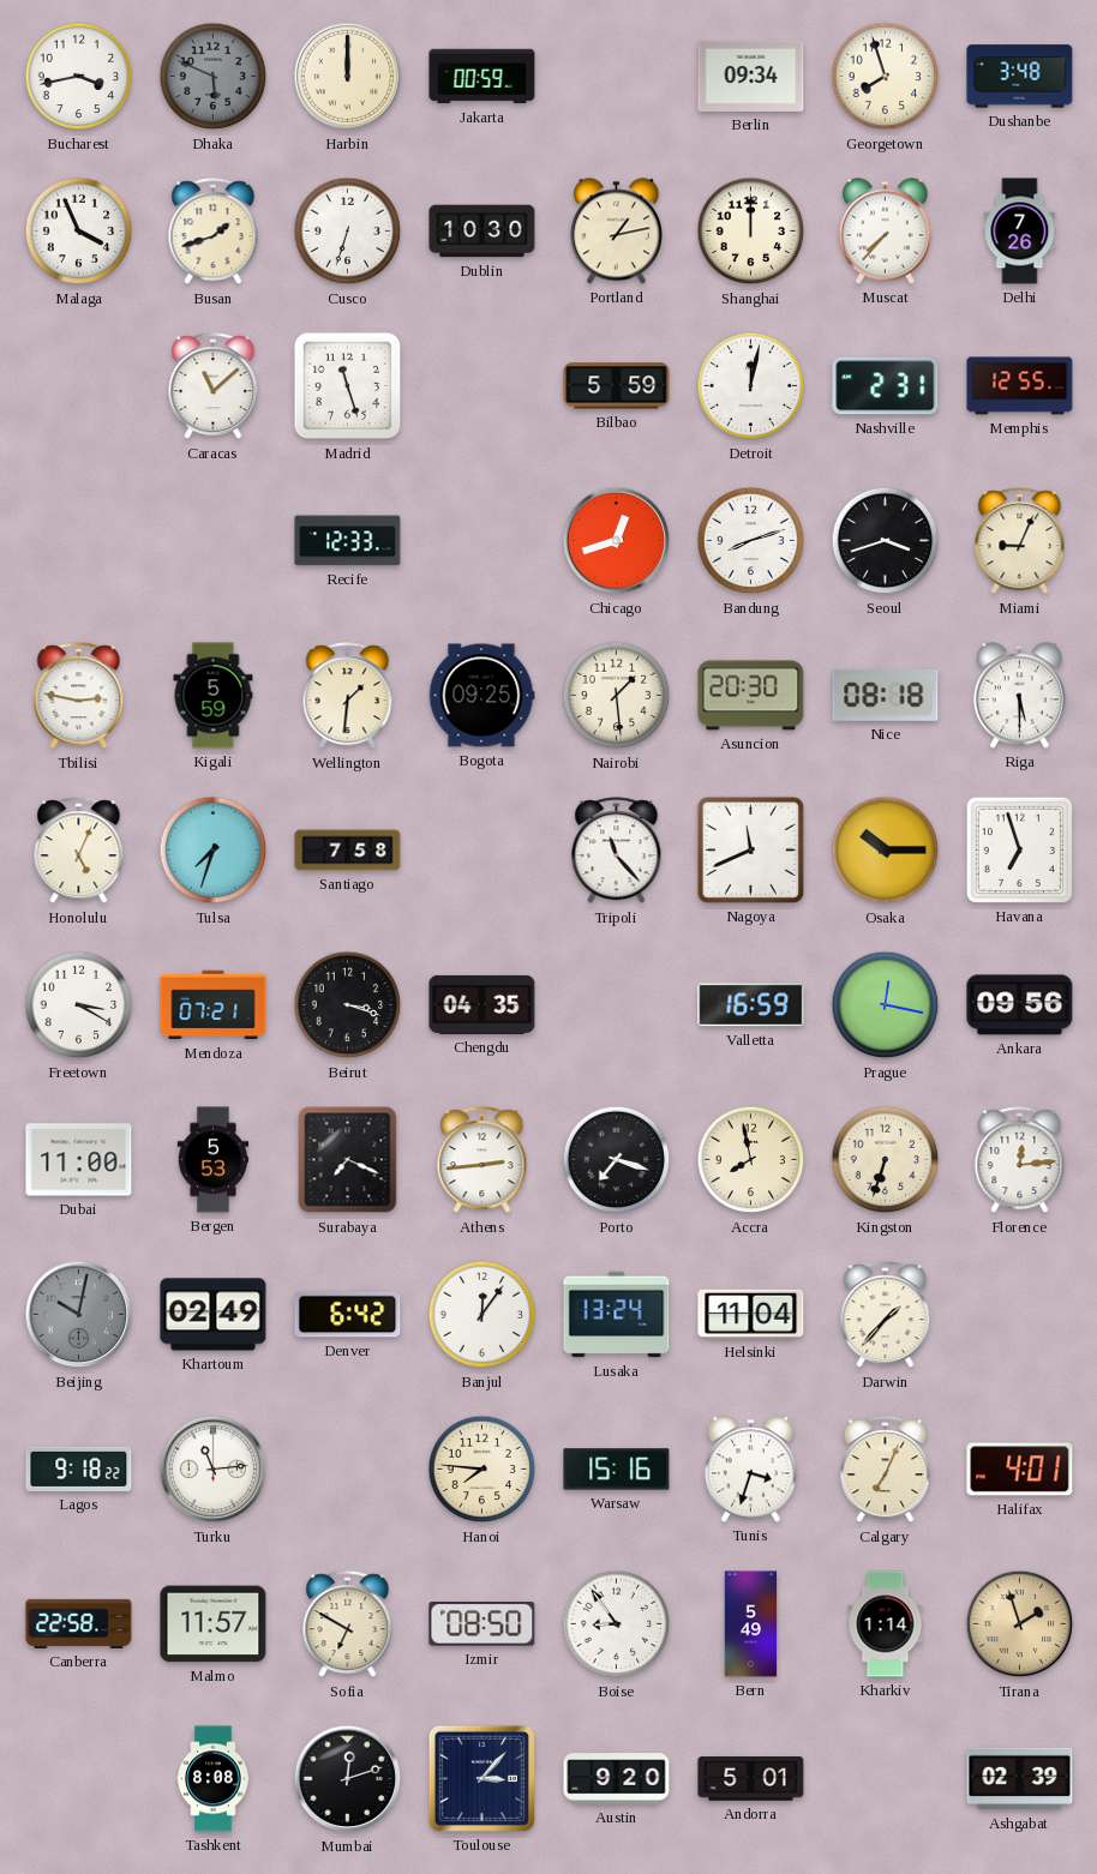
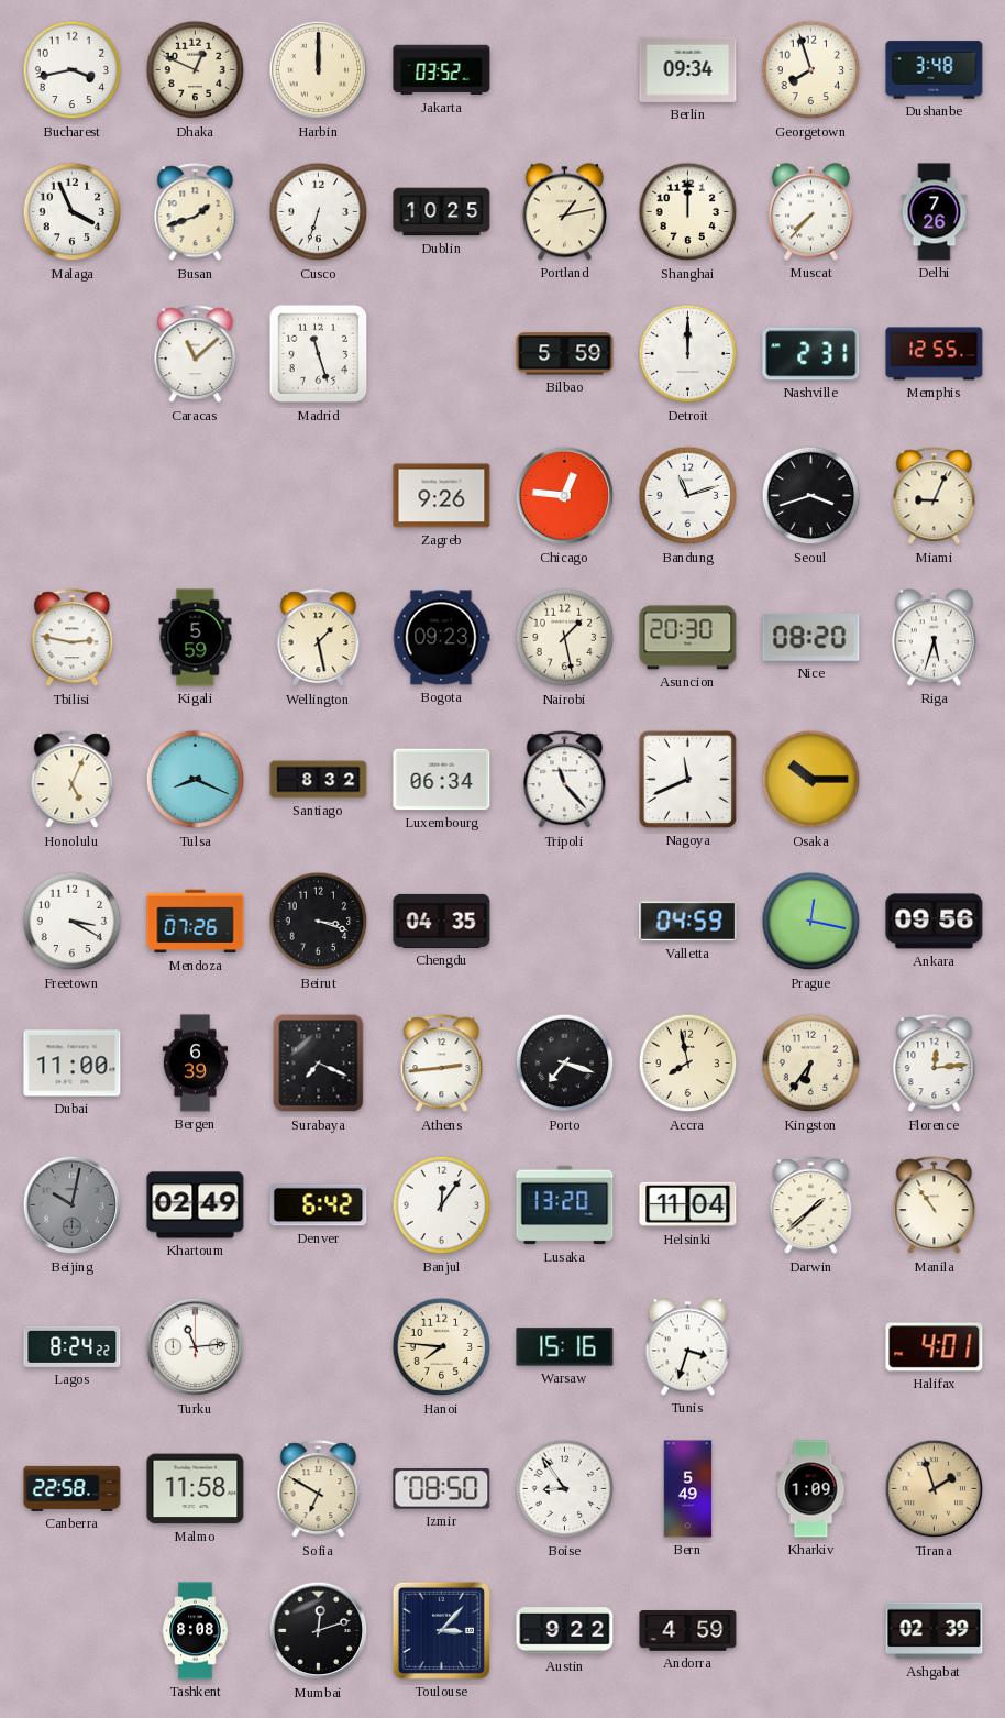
Dhaka: 5:49 -> 12:49
Dhaka dial: grey -> cream
Jakarta: 00:59 -> 03:52
Dublin: 10:30 -> 10:25
Detroit: 12:02 -> 12:00
Recife: 12:33 -> none
Zagreb: none -> 9:26
Chicago: 12:42 -> 12:46
Bandung: 8:12 -> 11:12
Wellington: 1:31 -> 1:28
Bogota: 09:25 -> 09:23
Nairobi: 1:29 -> 1:28
Nice: 08:18 -> 08:20
Riga: 5:30 -> 5:33
Tulsa: 7:33 -> 8:19
Santiago: 7:58 -> 8:32
Luxembourg: none -> 06:34
Havana: 6:57 -> none
Mendoza: 07:21 -> 07:26
Valletta: 16:59 -> 04:59
Bergen: 5:53 -> 6:39
Kingston: 6:33 -> 6:36
Lusaka: 13:24 -> 13:20
Darwin: 1:37 -> 1:38
Manila: none -> 10:54
Lagos: 9:18 -> 8:24
Calgary: 7:04 -> none
Malmo: 11:57 -> 11:58
Kharkiv: 1:14 -> 1:09
Austin: 9:20 -> 9:22
Andorra: 5:01 -> 4:59
